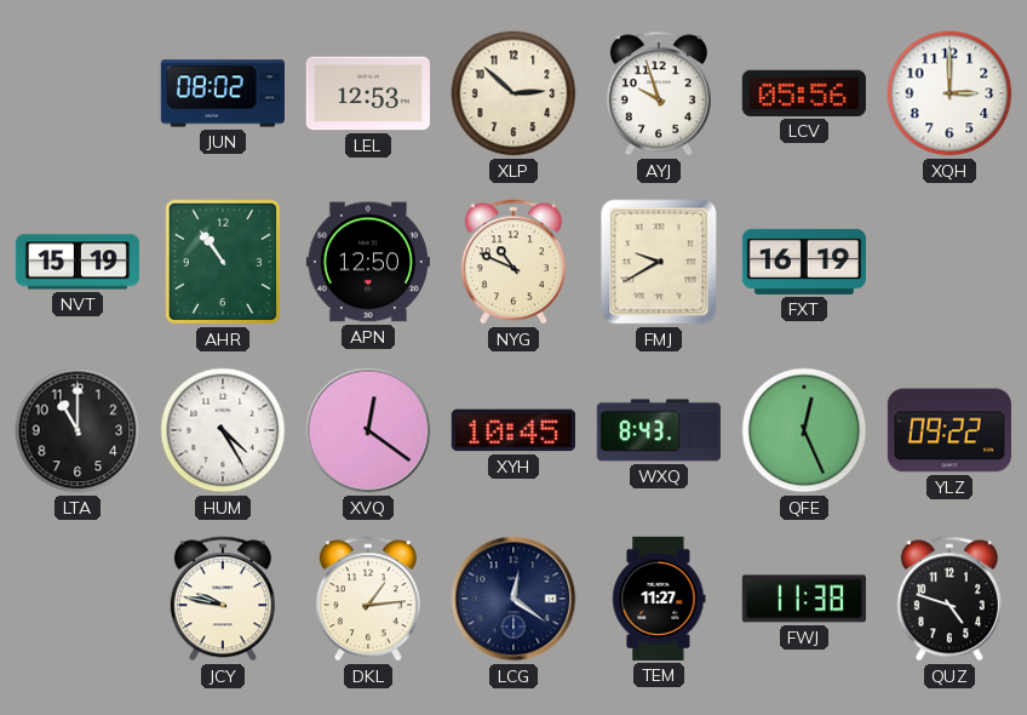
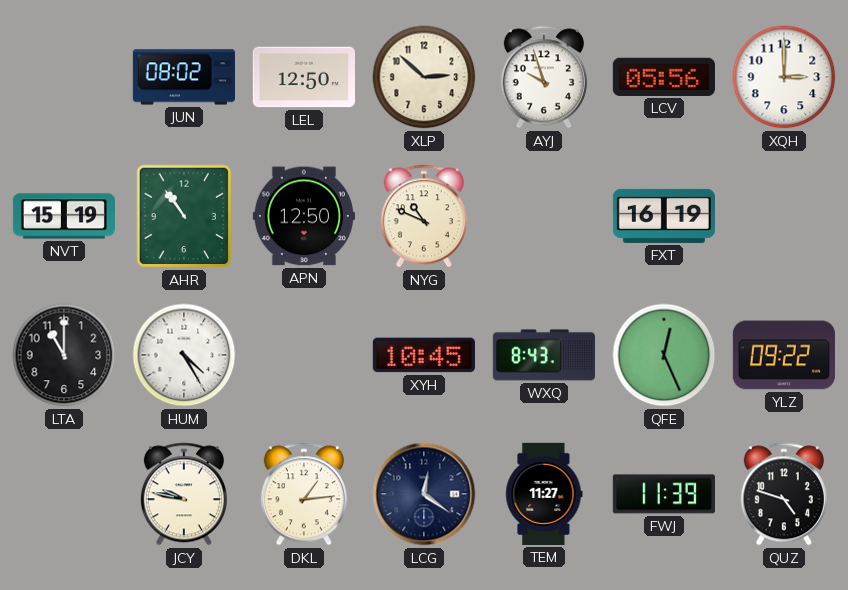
LEL: 12:53 -> 12:50
FMJ: 9:40 -> none
XVQ: 12:21 -> none
FWJ: 11:38 -> 11:39
